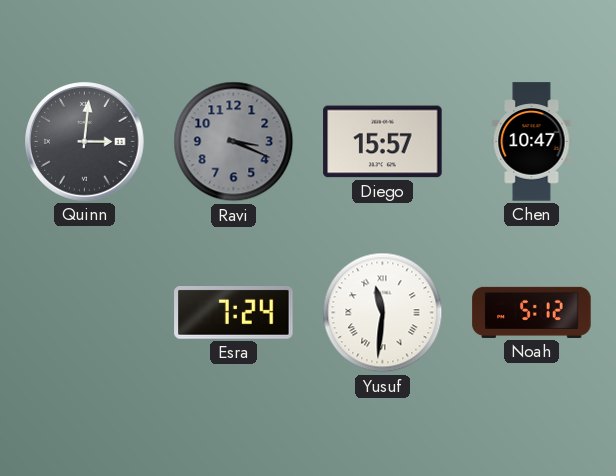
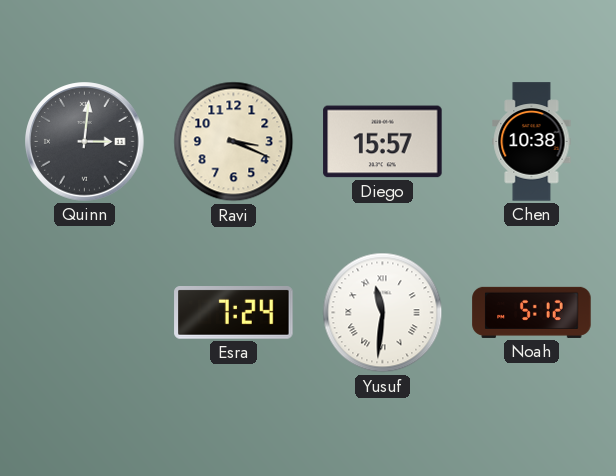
Ravi dial: grey -> cream
Chen: 10:47 -> 10:38
